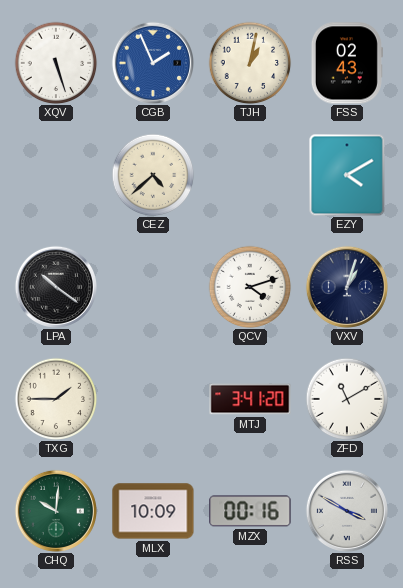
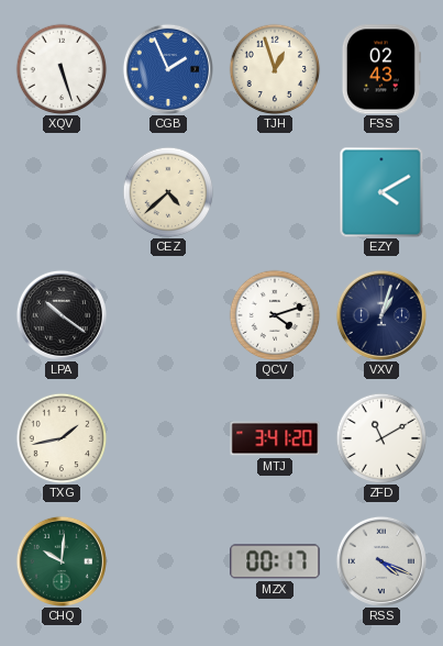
TJH: 1:02 -> 12:57
TXG: 1:45 -> 1:43
MLX: 10:09 -> none
MZX: 00:16 -> 00:17
RSS: 3:50 -> 4:19
